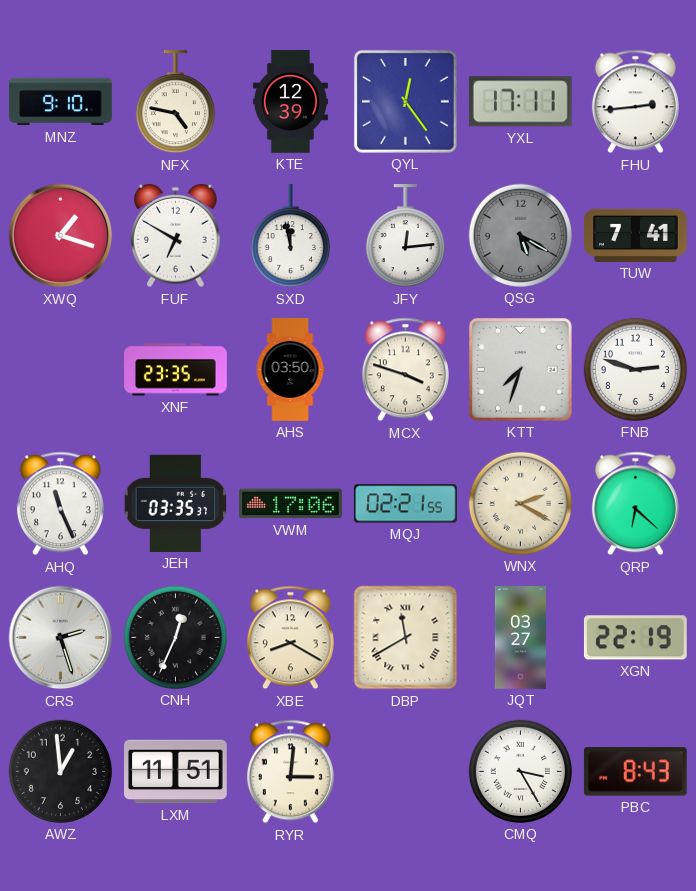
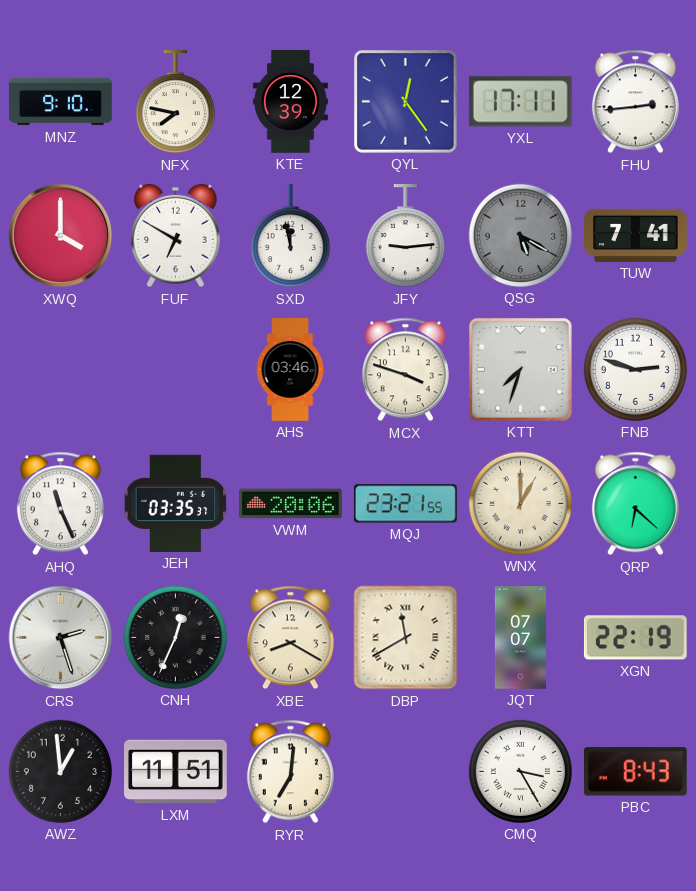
NFX: 4:47 -> 7:47
XWQ: 1:18 -> 4:00
JFY: 12:14 -> 9:14
XNF: 23:35 -> none
AHS: 03:50 -> 03:46
VWM: 17:06 -> 20:06
MQJ: 02:21 -> 23:21
WNX: 2:20 -> 1:00
JQT: 03:27 -> 07:07
RYR: 3:01 -> 7:01
